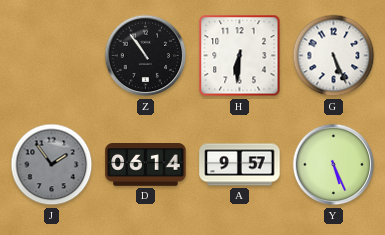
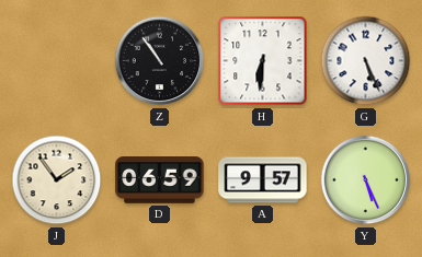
J dial: grey -> cream
D: 06:14 -> 06:59
